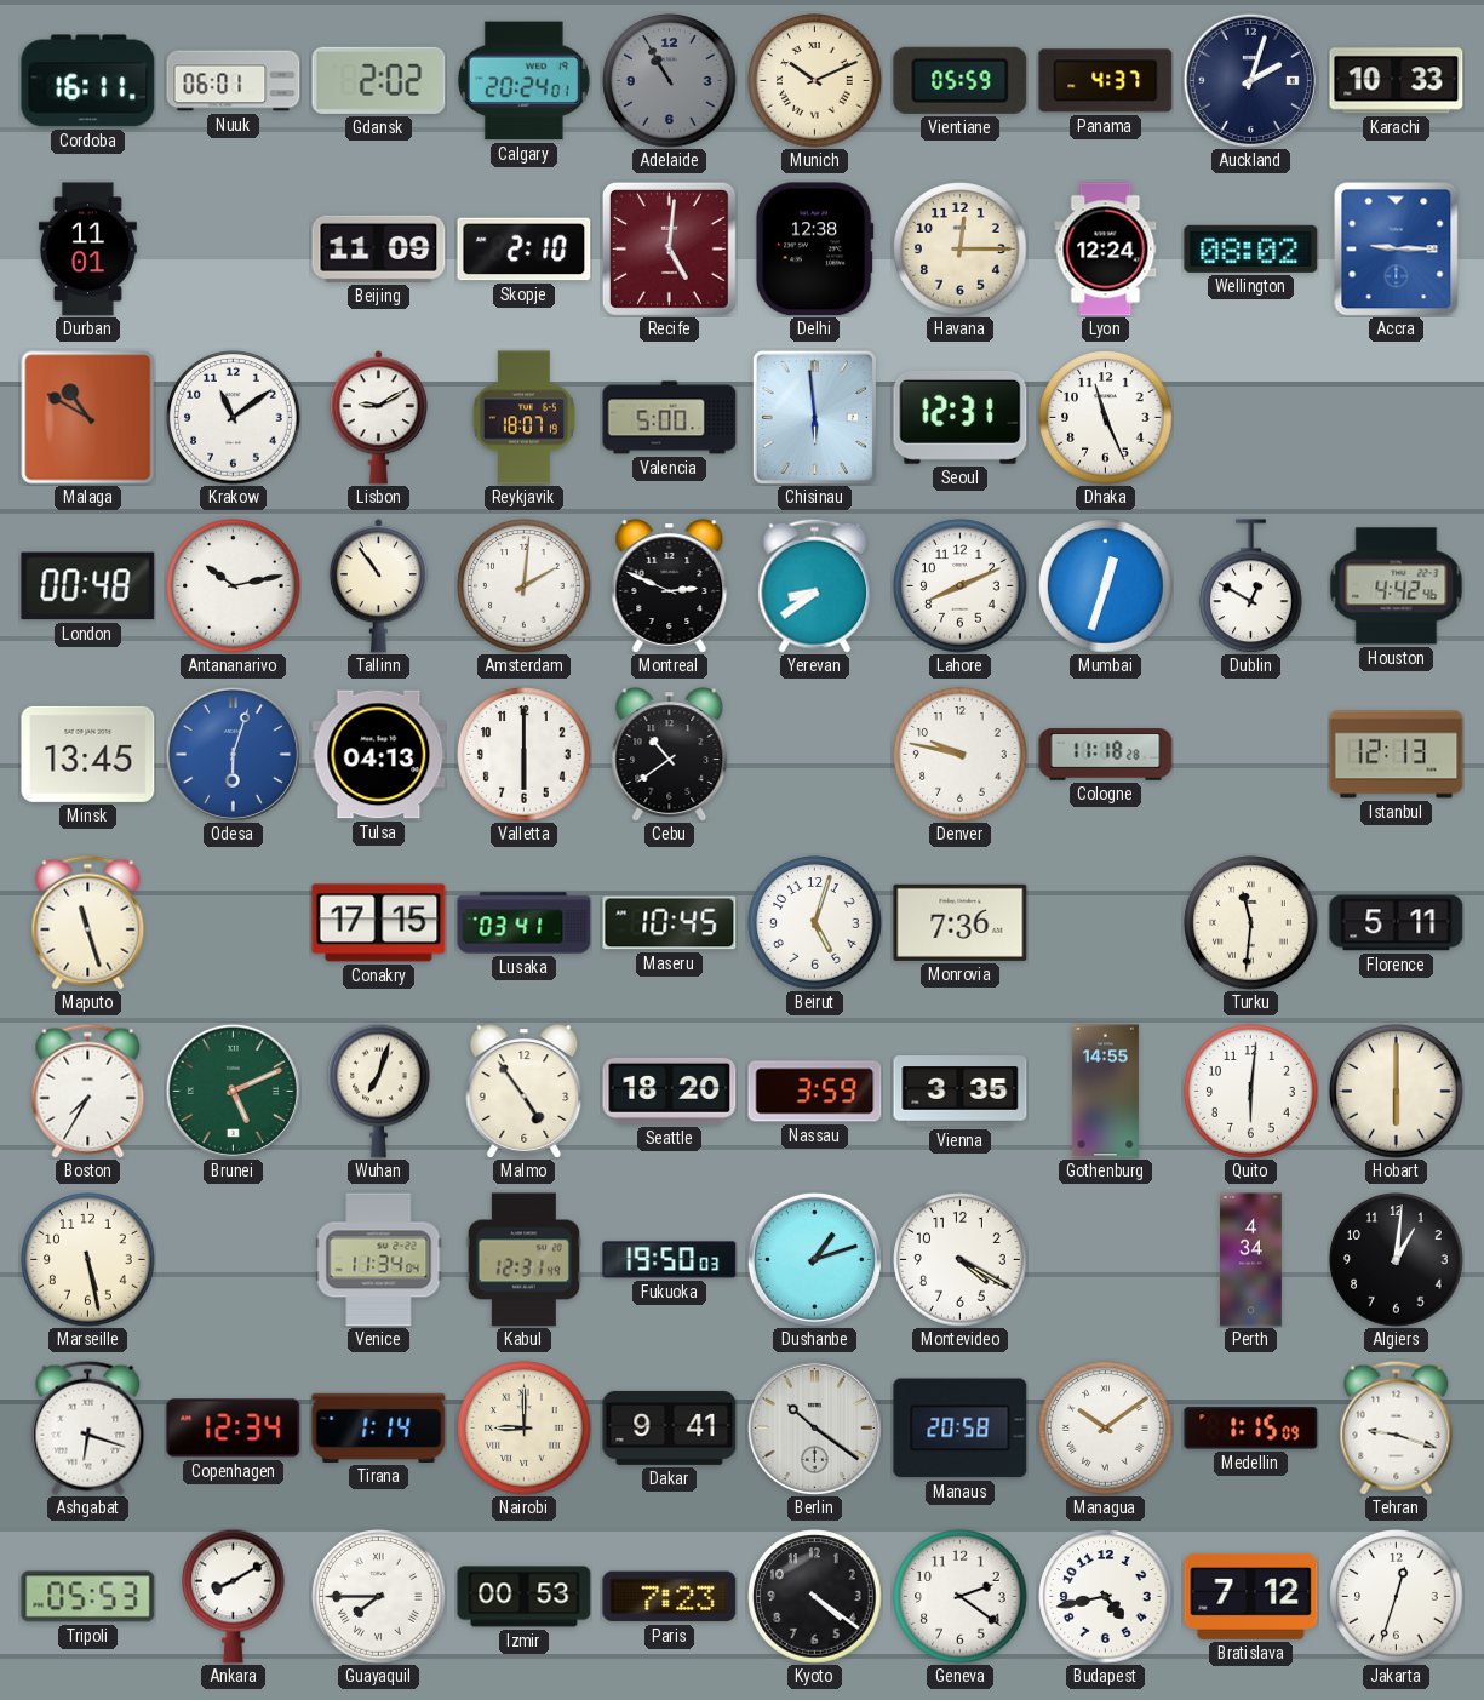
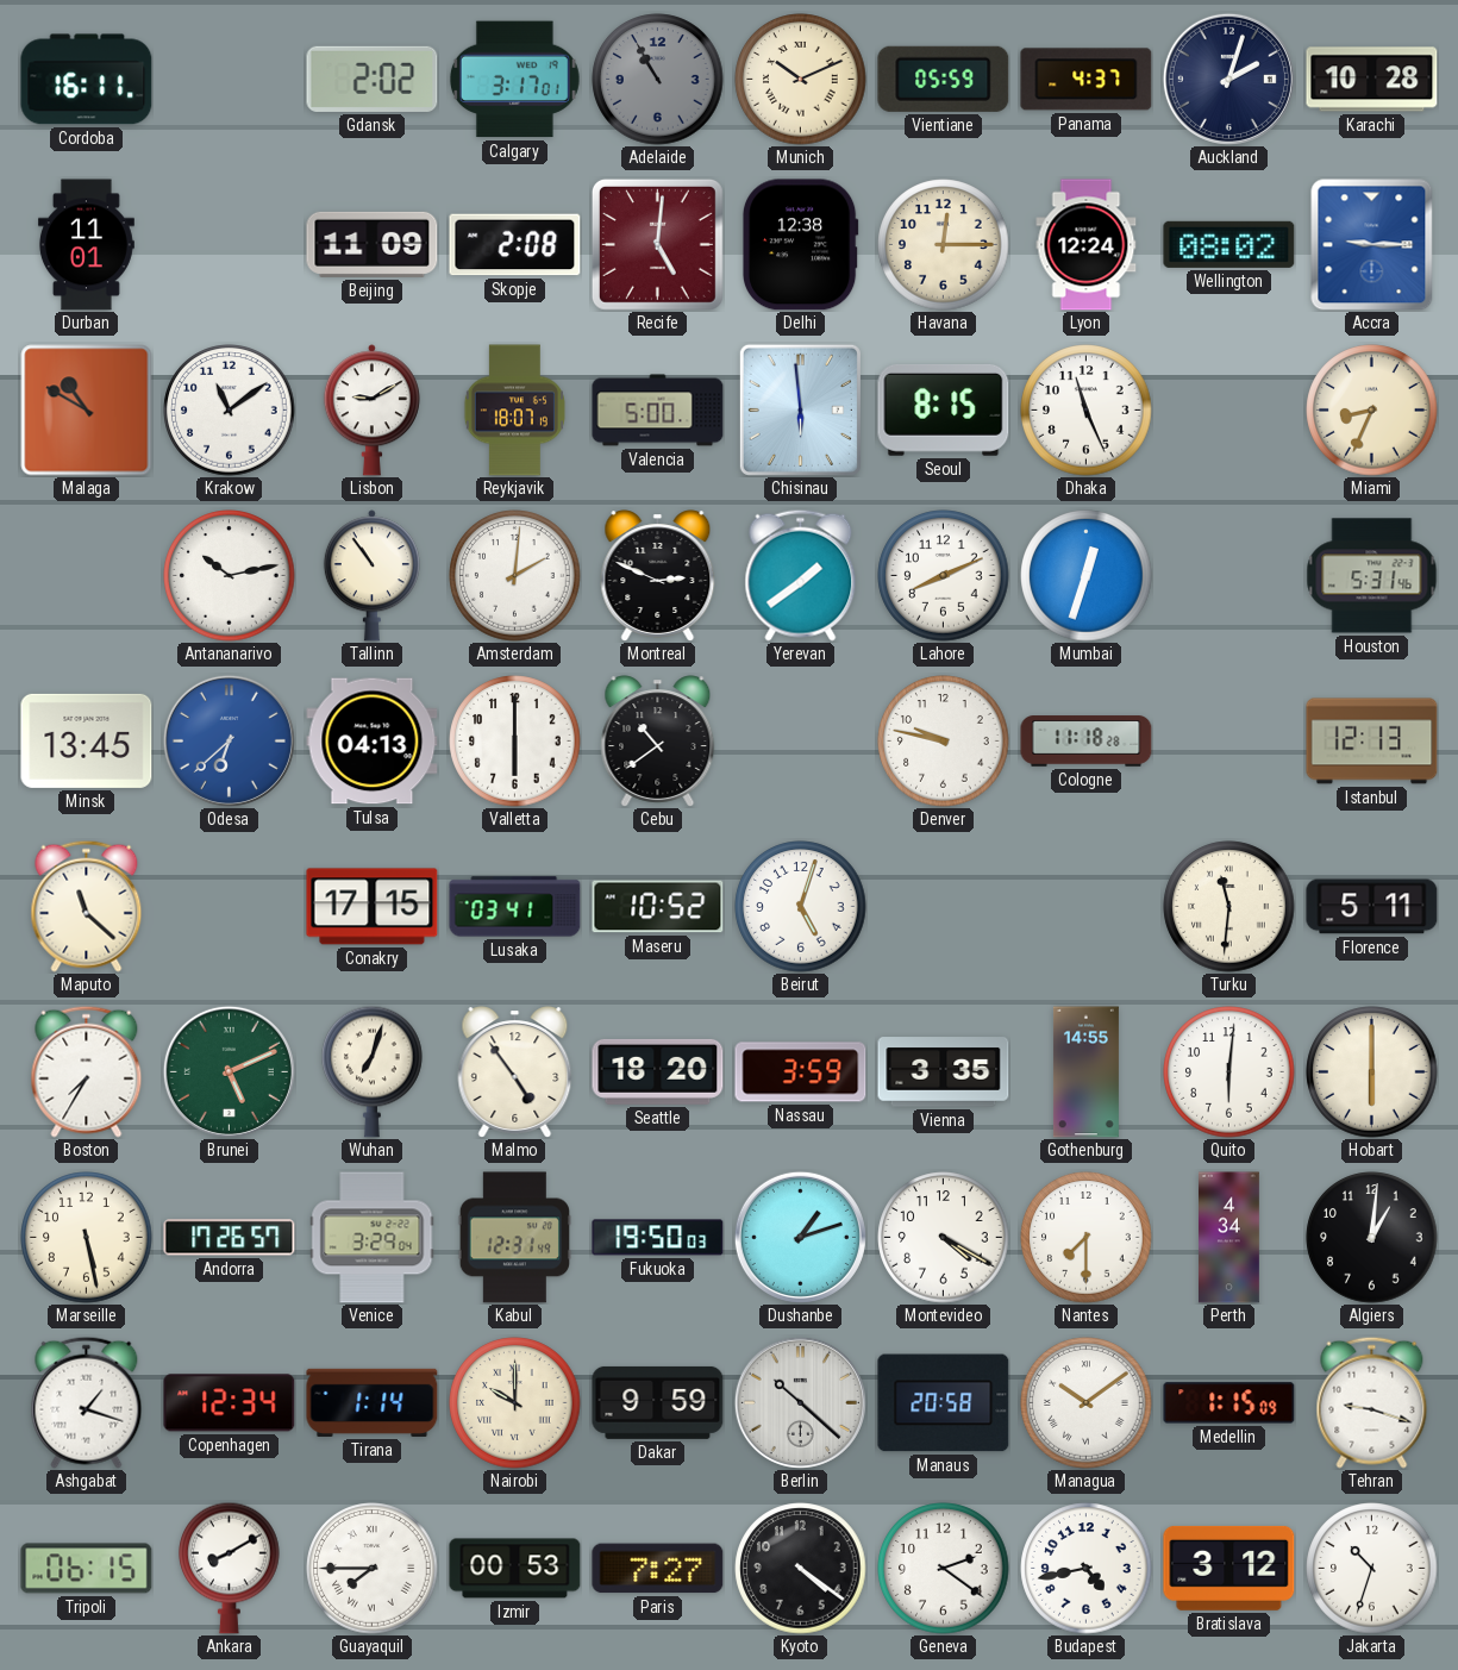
Nuuk: 06:01 -> none
Calgary: 20:24 -> 3:17
Karachi: 10:33 -> 10:28
Skopje: 2:10 -> 2:08
Seoul: 12:31 -> 8:15
Miami: none -> 8:34
London: 00:48 -> none
Yerevan: 8:39 -> 1:39
Dublin: 12:50 -> none
Houston: 4:42 -> 5:31
Odesa: 6:03 -> 6:38
Maputo: 11:27 -> 11:22
Maseru: 10:45 -> 10:52
Monrovia: 7:36 -> none
Andorra: none -> 17:26
Venice: 11:34 -> 3:29
Nantes: none -> 7:30
Ashgabat: 6:18 -> 1:18
Nairobi: 9:00 -> 10:00
Dakar: 9:41 -> 9:59
Berlin: 10:21 -> 10:22
Tripoli: 05:53 -> 06:15
Paris: 7:23 -> 7:27
Bratislava: 7:12 -> 3:12
Jakarta: 12:33 -> 10:33
